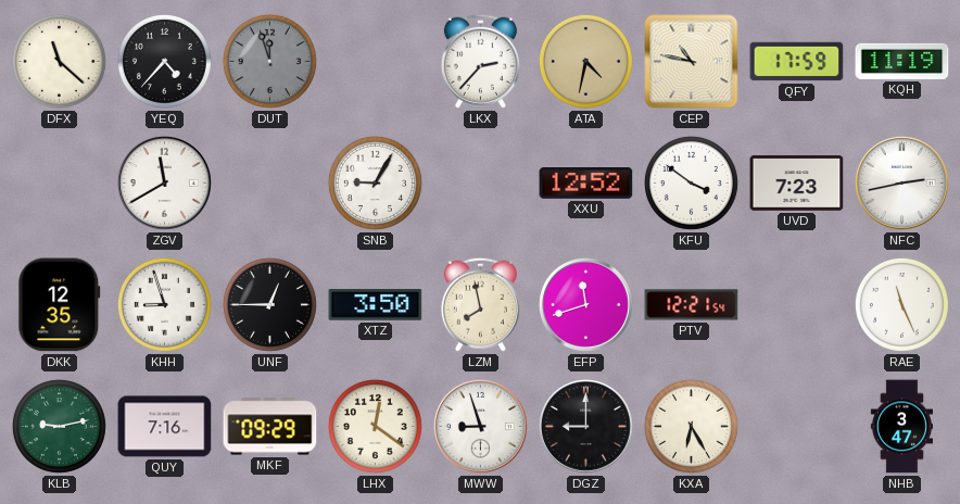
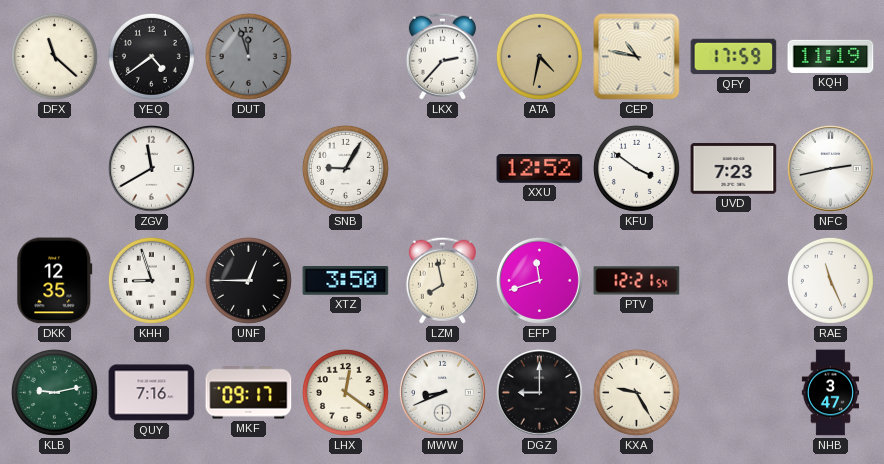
YEQ: 4:37 -> 4:39
MKF: 09:29 -> 09:17
MWW: 8:57 -> 8:41
KXA: 6:25 -> 9:25
